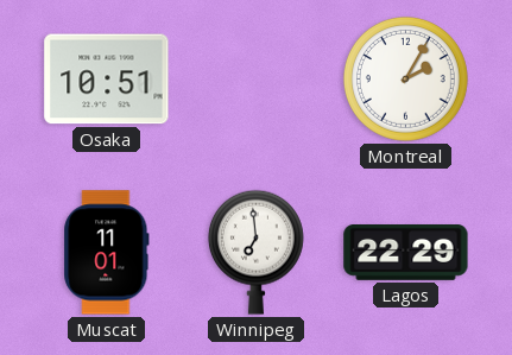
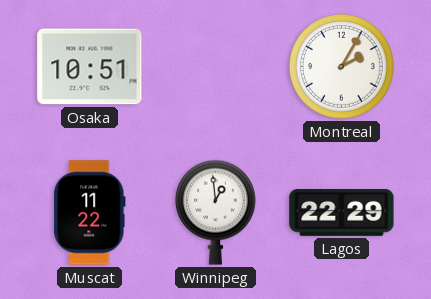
Muscat: 11:01 -> 11:22
Winnipeg: 6:59 -> 12:59
